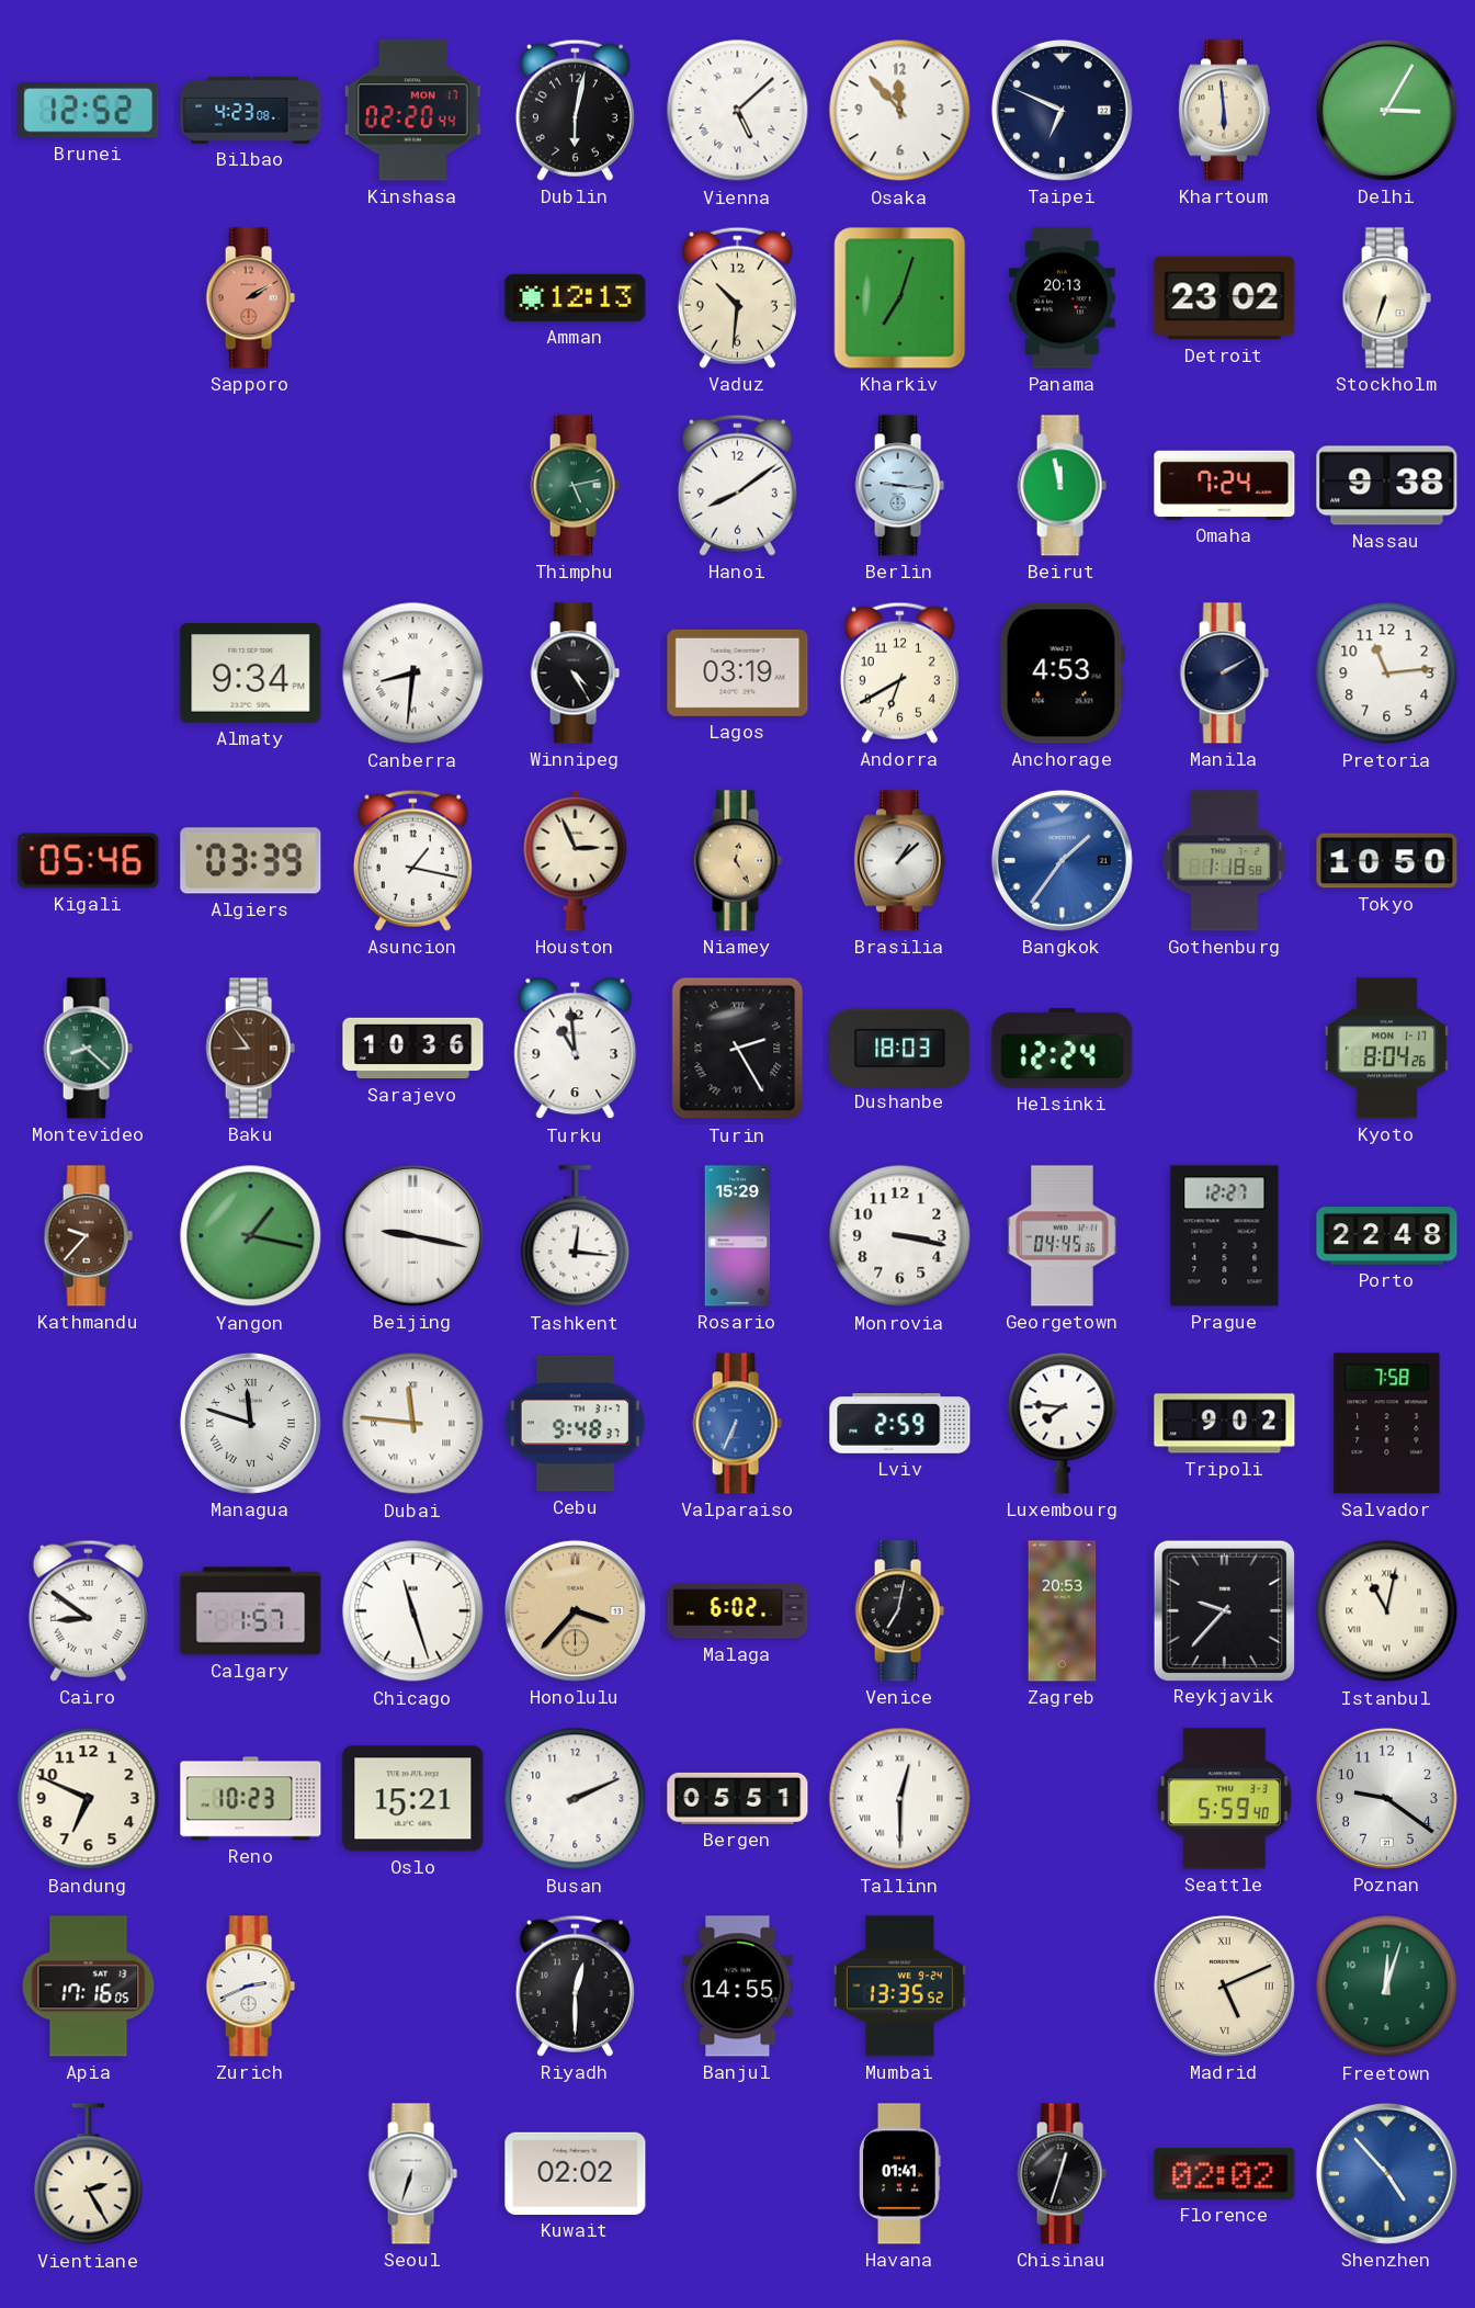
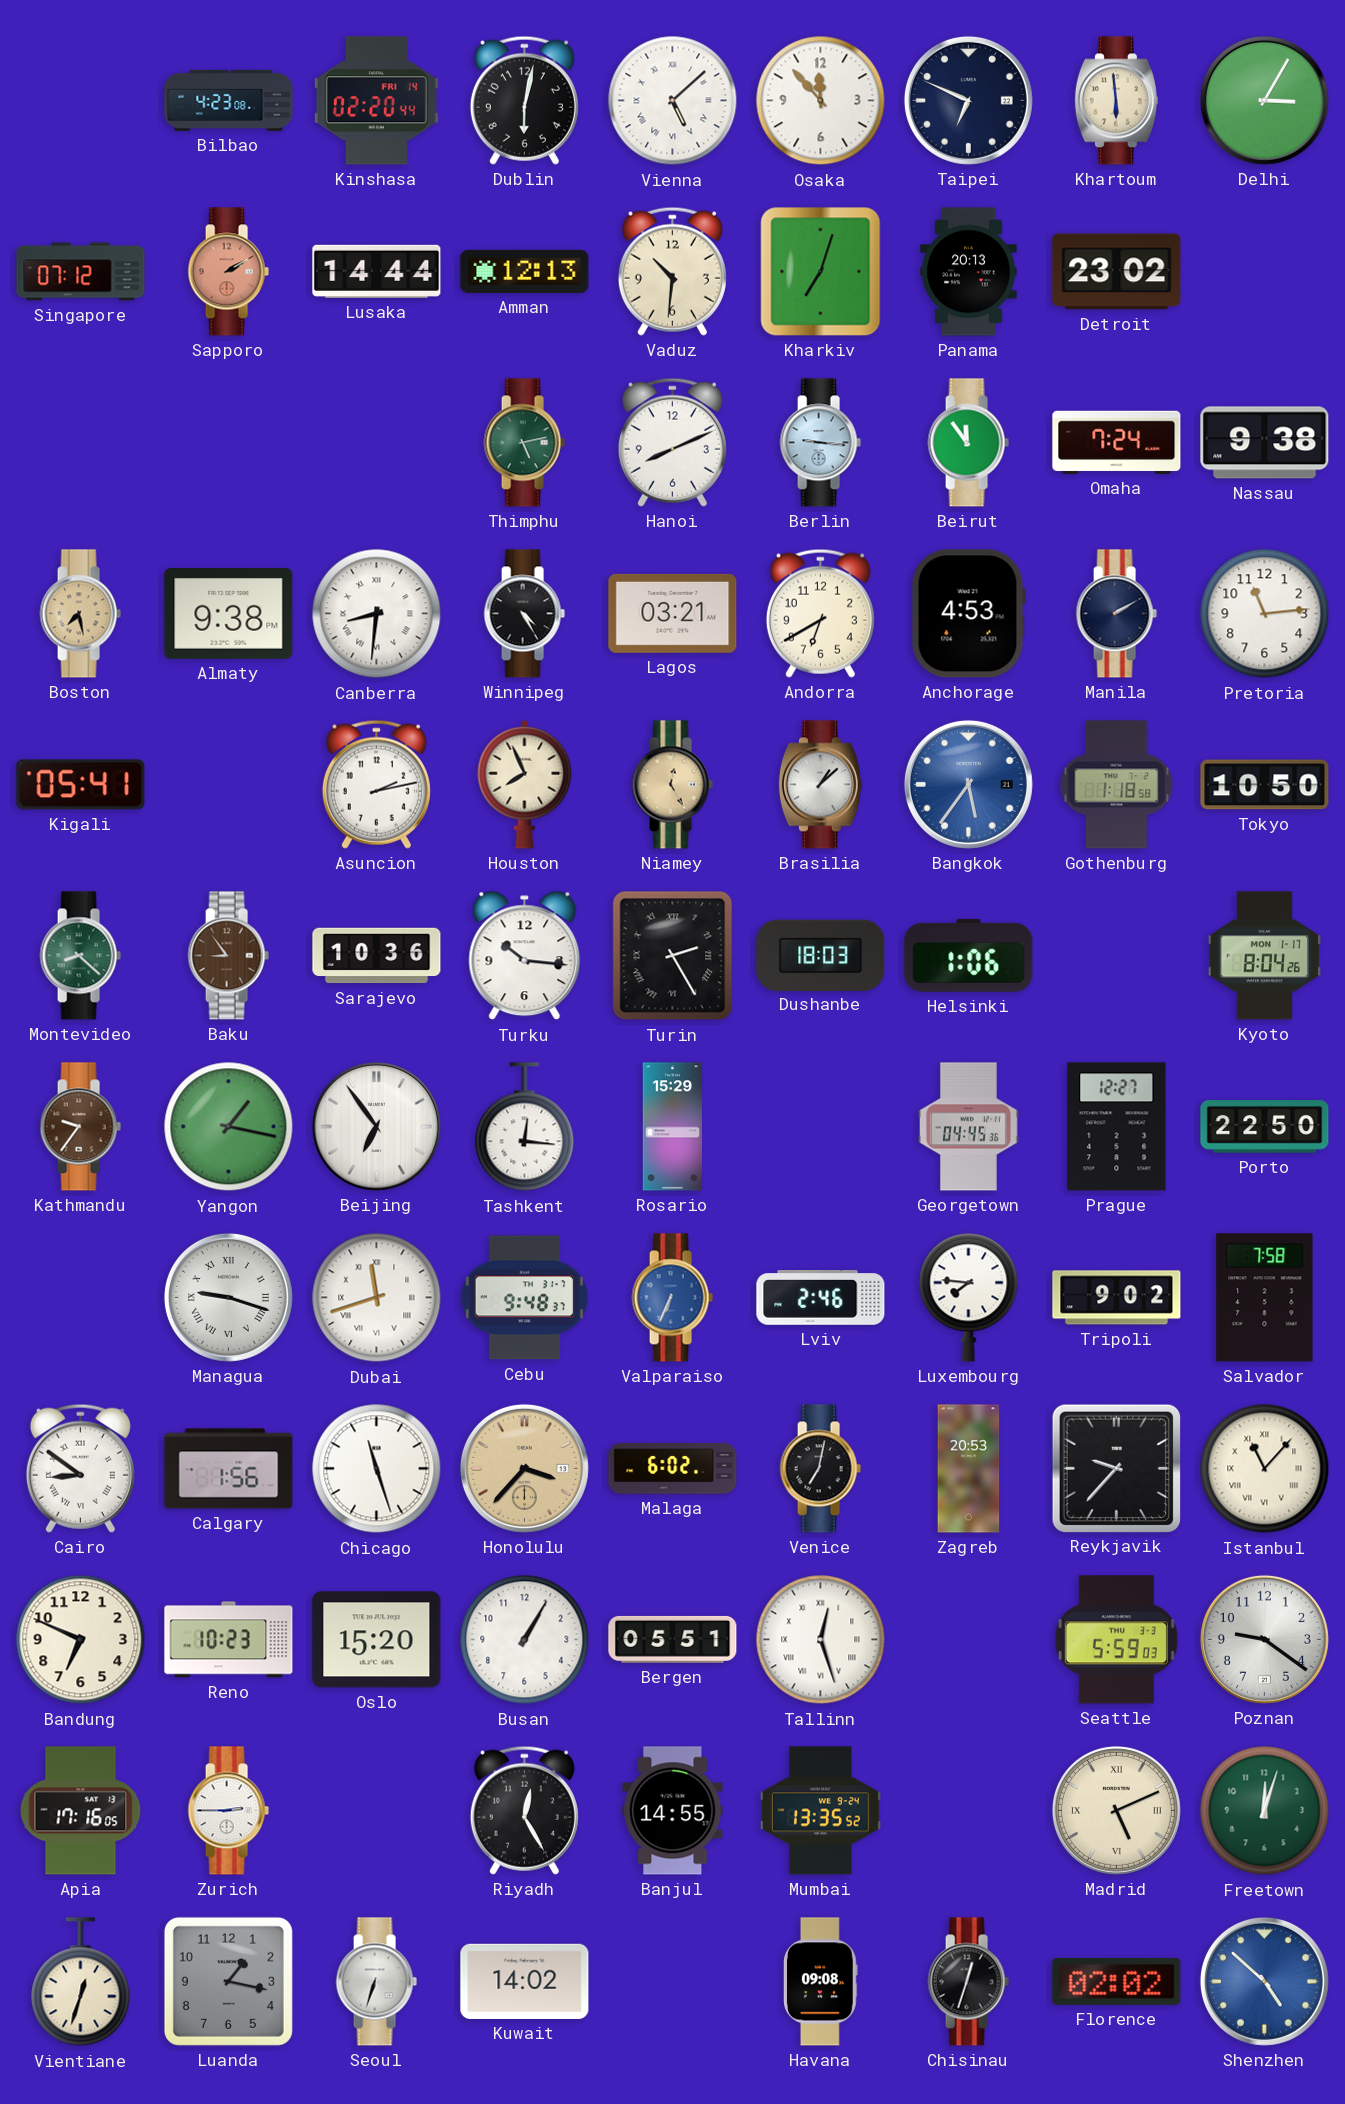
Brunei: 12:52 -> none
Kinshasa date: MON 17 -> FRI 14
Singapore: none -> 07:12
Lusaka: none -> 14:44
Stockholm: 6:33 -> none
Hanoi: 8:09 -> 8:11
Beirut: 11:58 -> 11:54
Boston: none -> 7:28
Almaty: 9:34 -> 9:38
Lagos: 03:19 -> 03:21
Kigali: 05:46 -> 05:41
Algiers: 03:39 -> none
Asuncion: 1:17 -> 2:13
Houston: 2:56 -> 7:56
Bangkok: 1:36 -> 5:36
Turku: 10:59 -> 10:16
Helsinki: 12:24 -> 1:06
Kathmandu: 9:37 -> 9:36
Beijing: 9:17 -> 6:54
Monrovia: 3:17 -> none
Porto: 22:48 -> 22:50
Managua: 11:48 -> 9:18
Dubai: 11:46 -> 11:42
Lviv: 2:59 -> 2:46
Calgary: 1:57 -> 1:56
Istanbul: 11:02 -> 11:07
Oslo: 15:21 -> 15:20
Busan: 2:11 -> 1:05
Tallinn: 12:30 -> 12:27
Seattle: 5:59:40 -> 5:59:03
Zurich: 2:41 -> 2:45
Riyadh: 12:30 -> 12:25
Vientiane: 2:25 -> 12:33
Luanda: none -> 1:17
Kuwait: 02:02 -> 14:02
Havana: 01:41 -> 09:08
Shenzhen: 4:53 -> 4:52
